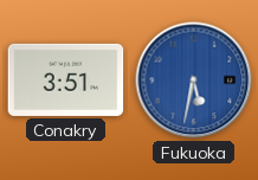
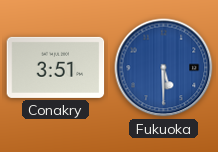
Fukuoka: 5:32 -> 5:30
